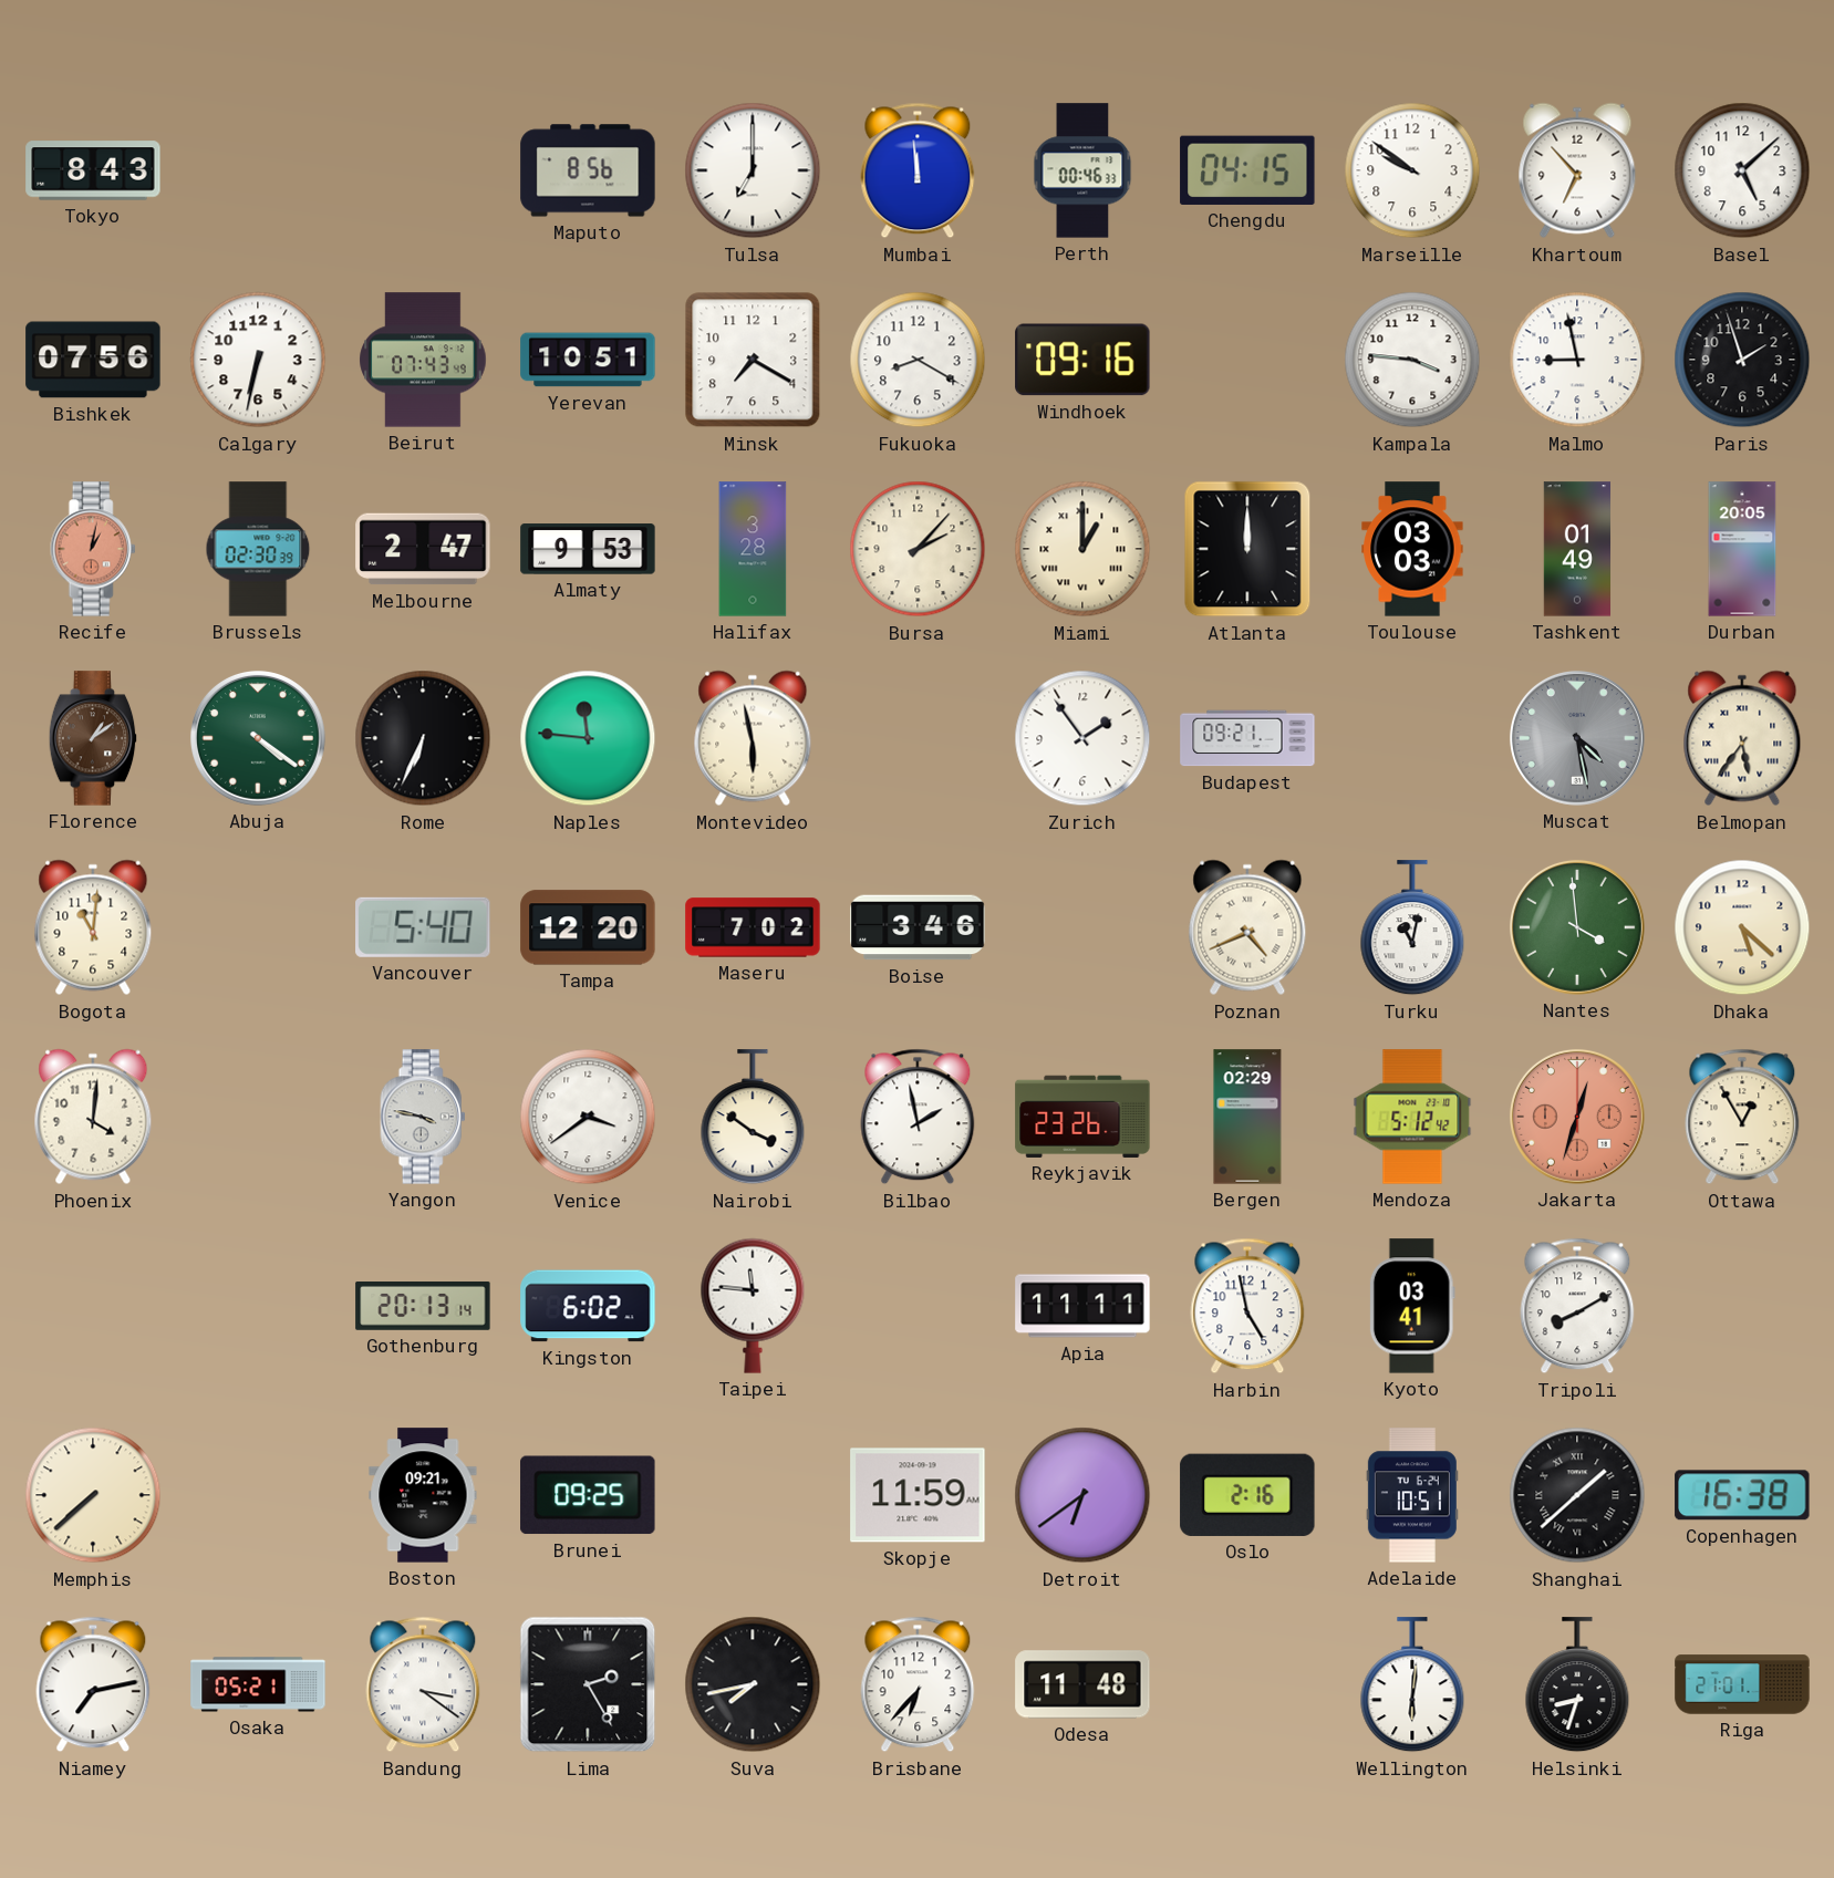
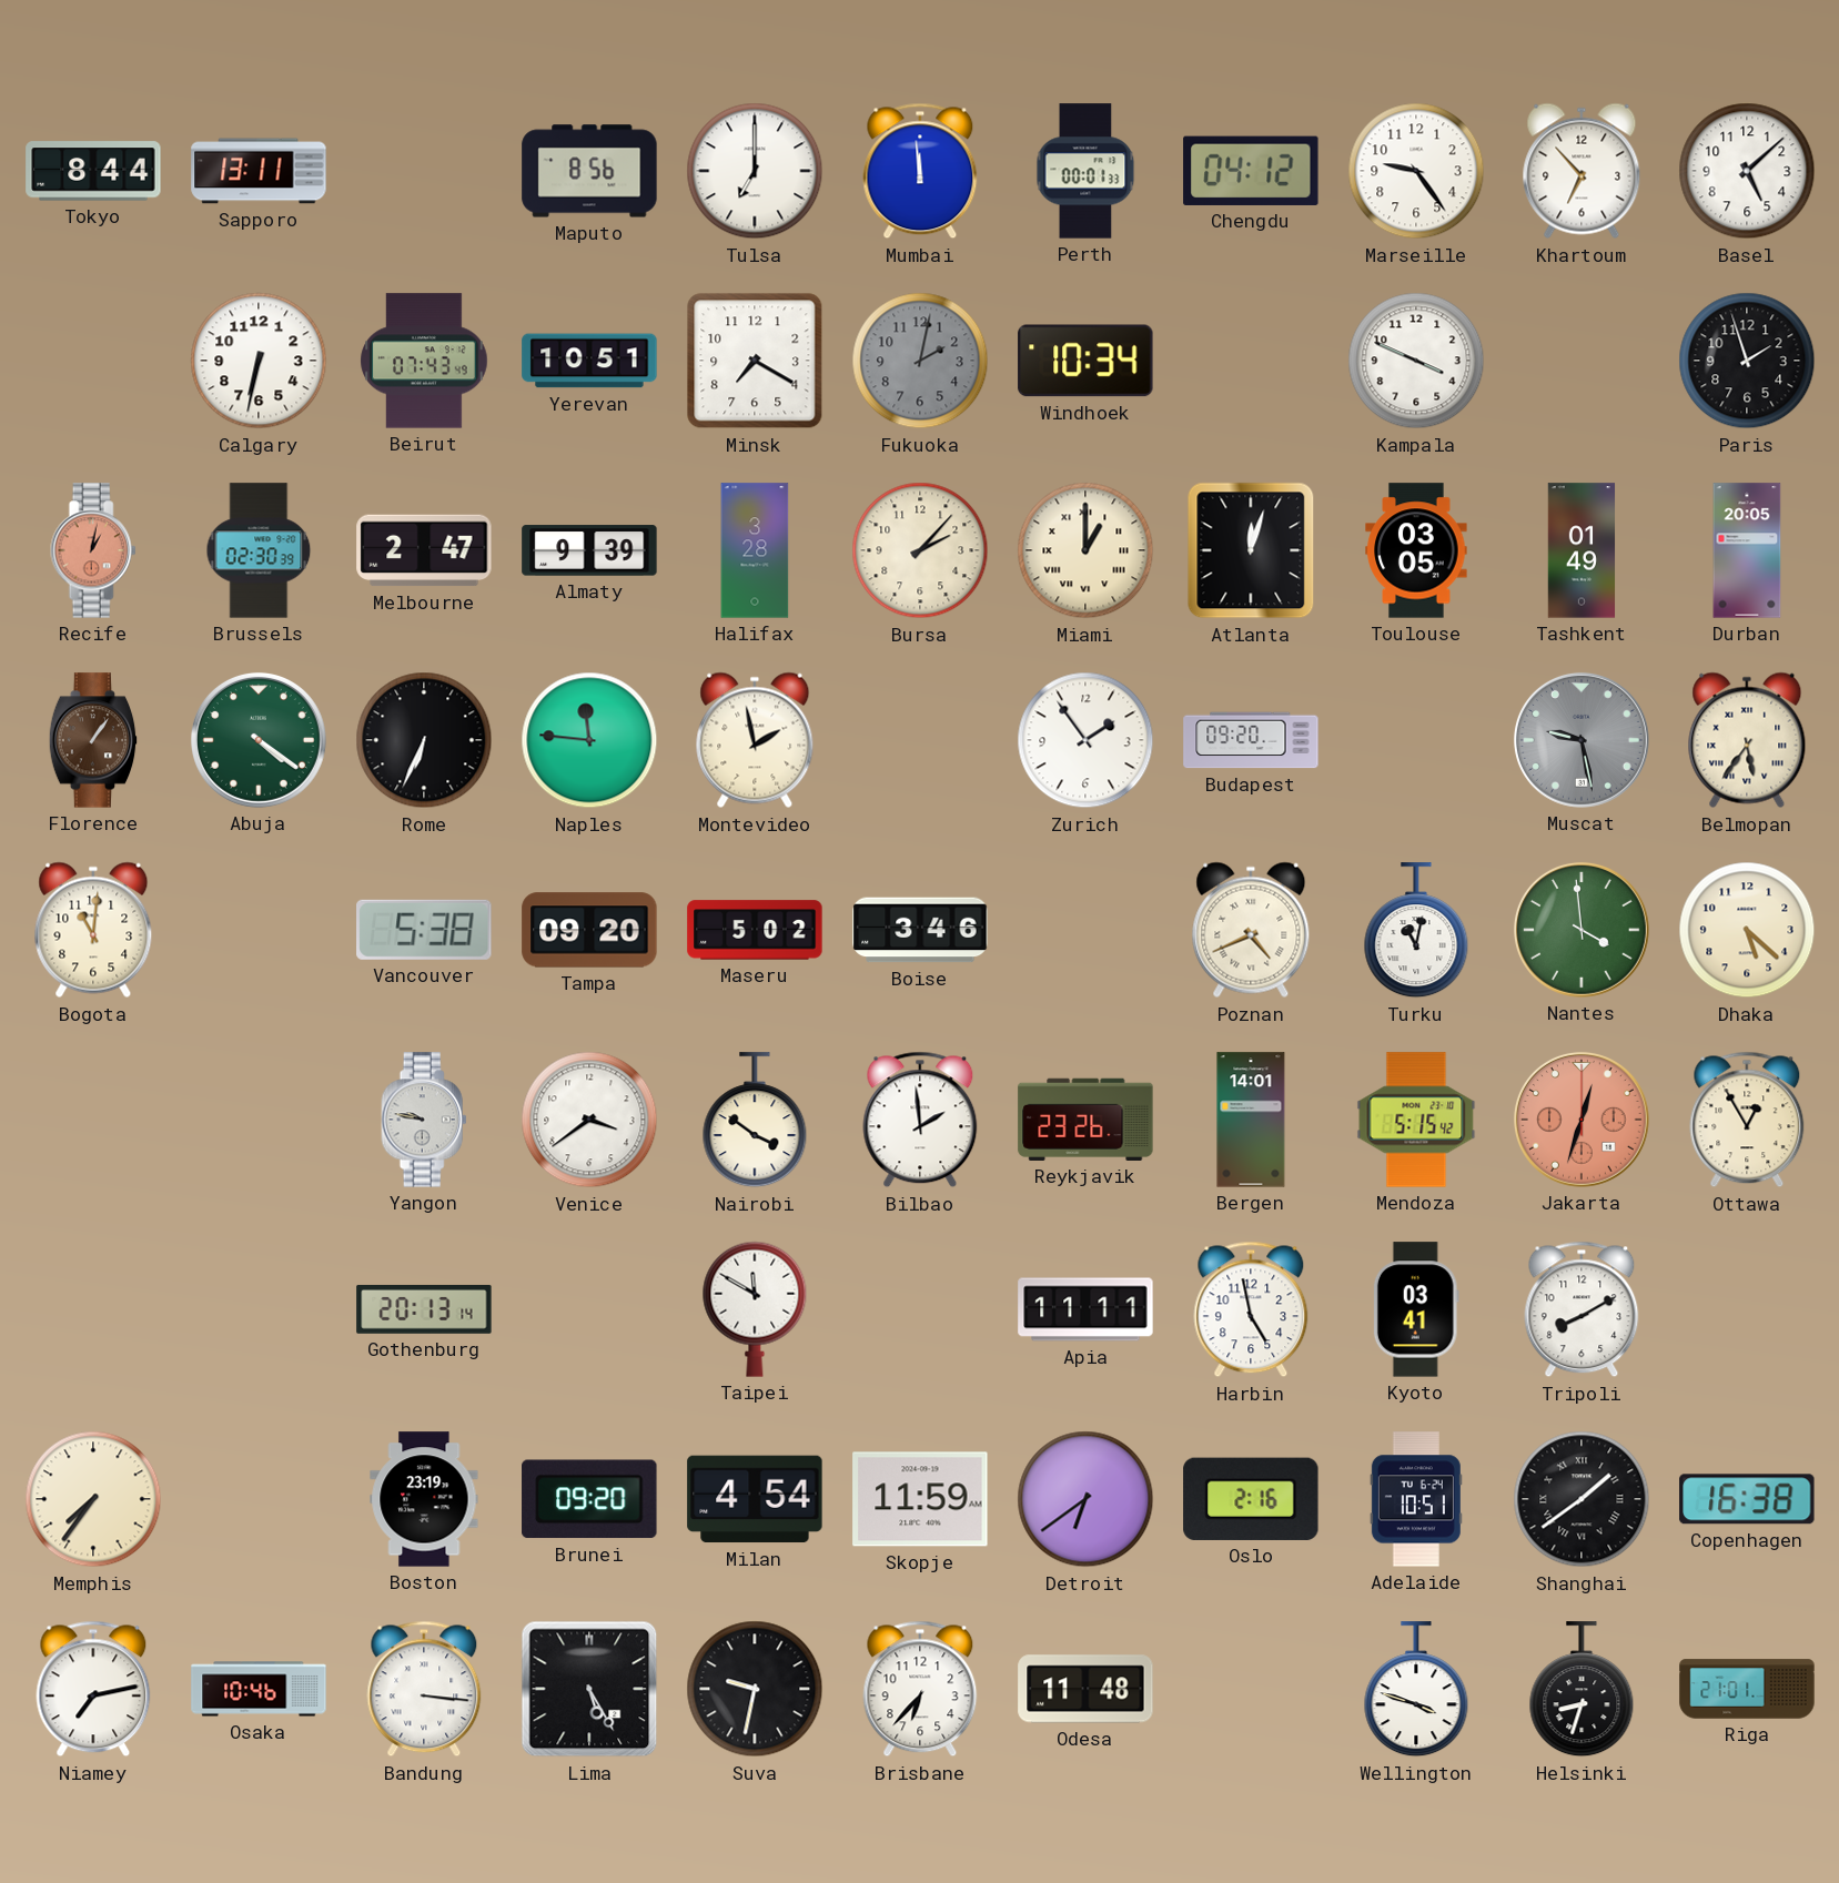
Tokyo: 8:43 -> 8:44
Sapporo: none -> 13:11
Perth: 00:46 -> 00:01
Chengdu: 04:15 -> 04:12
Marseille: 9:51 -> 9:24
Bishkek: 07:56 -> none
Fukuoka: 8:20 -> 2:02
Fukuoka dial: white -> grey
Windhoek: 09:16 -> 10:34
Kampala: 3:46 -> 3:49
Malmo: 8:58 -> none
Almaty: 9:53 -> 9:39
Atlanta: 12:00 -> 12:03
Toulouse: 03:03 -> 03:05
Florence: 1:09 -> 1:06
Montevideo: 5:58 -> 1:58
Budapest: 09:21 -> 09:20
Muscat: 4:28 -> 9:28
Vancouver: 5:40 -> 5:38
Tampa: 12:20 -> 09:20
Maseru: 7:02 -> 5:02
Phoenix: 4:01 -> none
Yangon: 3:47 -> 9:47
Bilbao: 1:58 -> 1:59
Bergen: 02:29 -> 14:01
Mendoza: 5:12 -> 5:15
Kingston: 6:02 -> none
Taipei: 11:46 -> 11:50
Memphis: 7:38 -> 7:36
Boston: 09:21 -> 23:19
Brunei: 09:25 -> 09:20
Milan: none -> 4:54
Shanghai: 1:38 -> 1:39
Osaka: 05:21 -> 10:46
Bandung: 3:21 -> 3:16
Lima: 2:25 -> 5:25
Suva: 7:43 -> 9:32
Wellington: 6:01 -> 3:48
